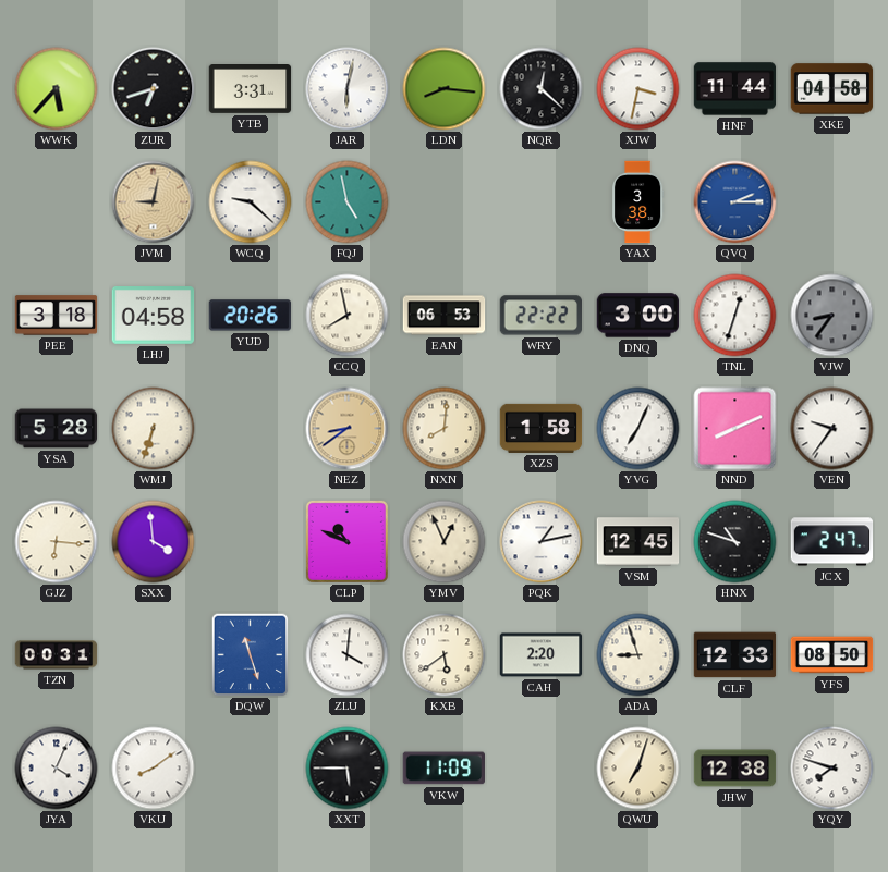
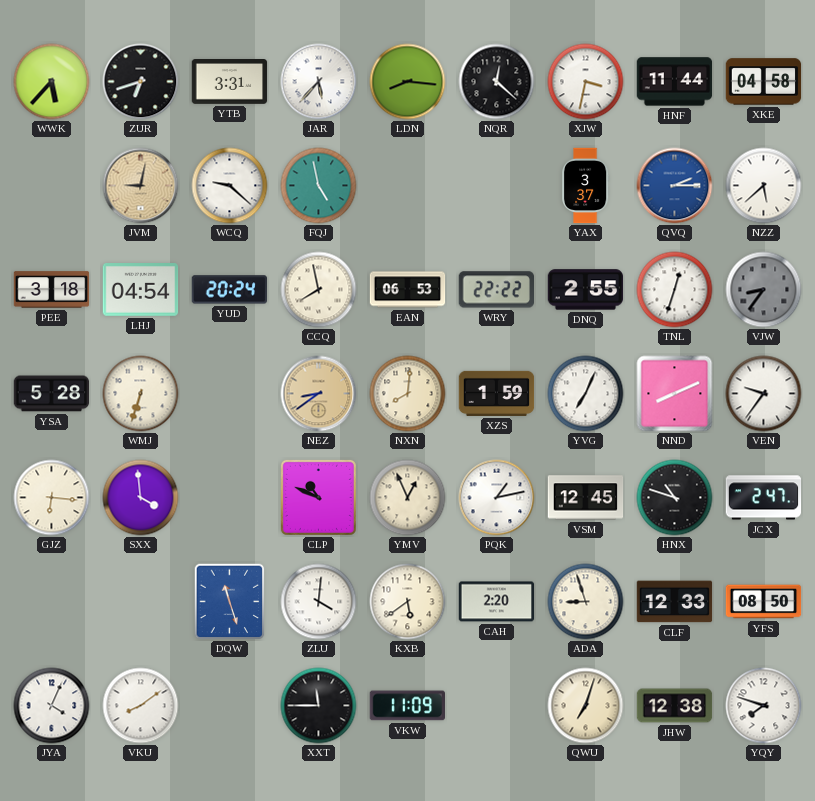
JAR: 6:02 -> 5:37
YAX: 3:38 -> 3:37
NZZ: none -> 5:38
LHJ: 04:58 -> 04:54
YUD: 20:26 -> 20:24
DNQ: 3:00 -> 2:55
XZS: 1:58 -> 1:59
TZN: 00:31 -> none
XXT: 5:45 -> 11:45
